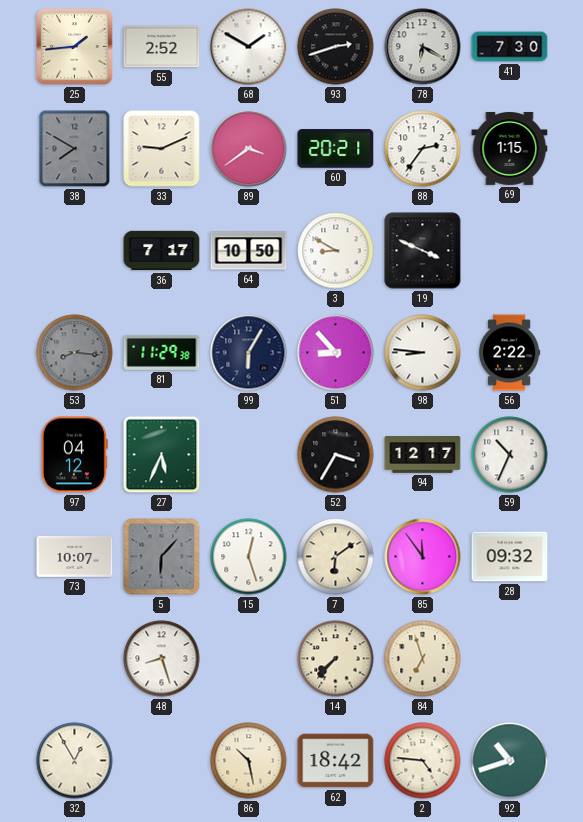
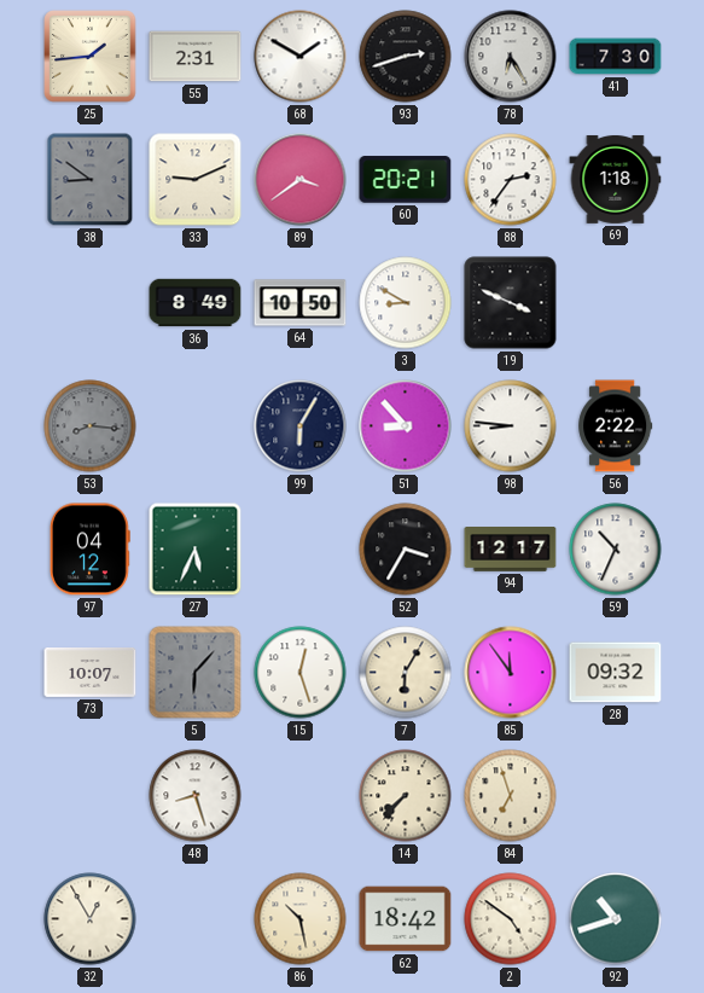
55: 2:52 -> 2:31
78: 6:20 -> 6:25
38: 7:50 -> 8:51
69: 1:15 -> 1:18
36: 7:17 -> 8:49
81: 11:29 -> none
7: 6:09 -> 6:05
2: 4:46 -> 4:51
